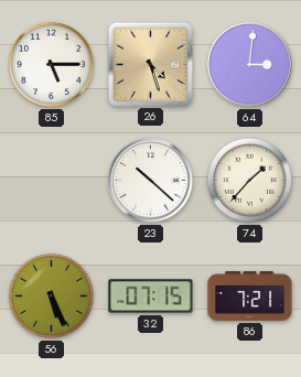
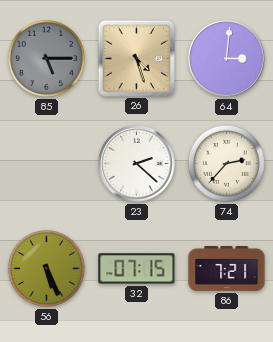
85 dial: white -> grey
23: 10:22 -> 2:22
74: 1:37 -> 2:37
